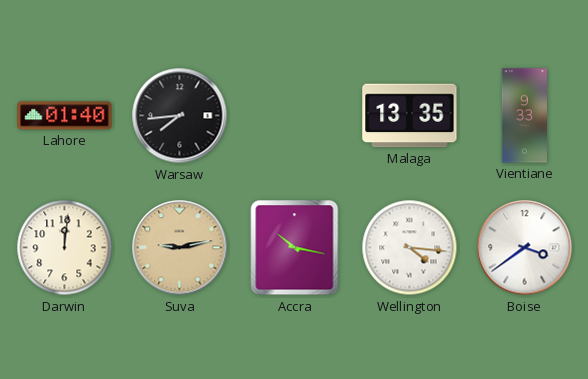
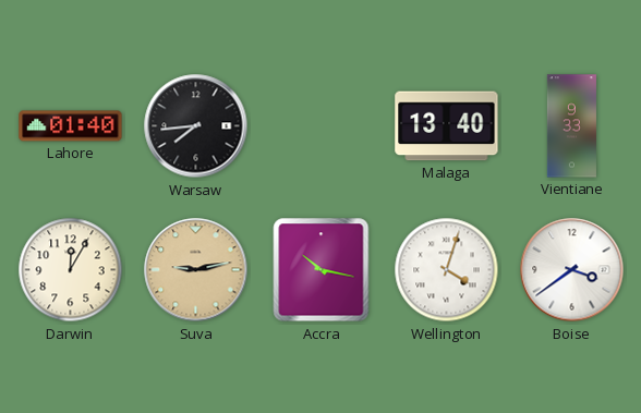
Malaga: 13:35 -> 13:40
Darwin: 12:01 -> 12:05
Wellington: 4:16 -> 4:03
